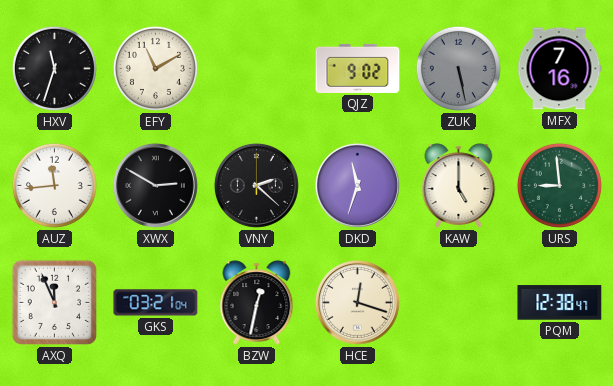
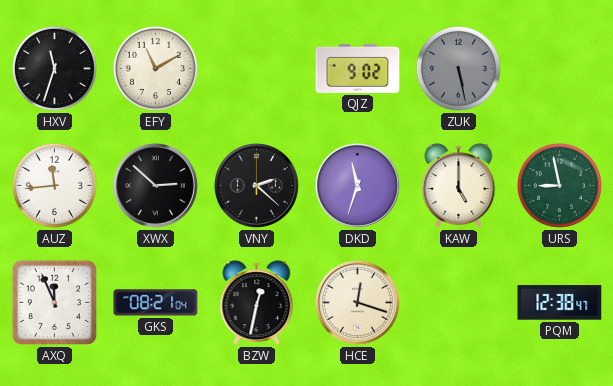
MFX: 7:16 -> none
XWX: 2:50 -> 2:52
URS: 8:59 -> 8:58
GKS: 03:21 -> 08:21
